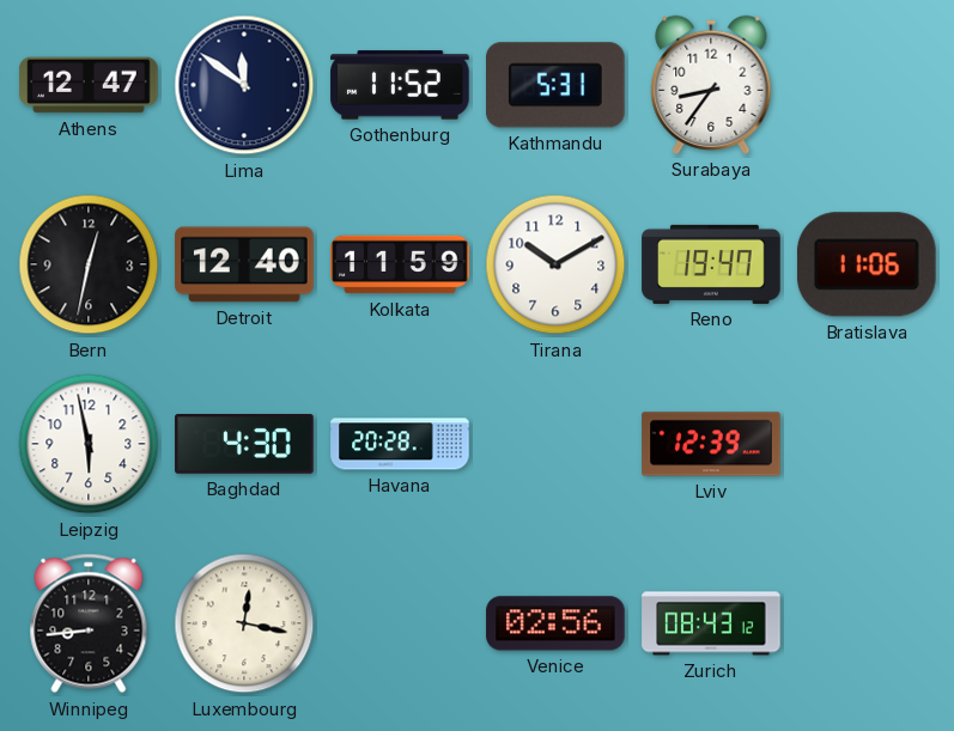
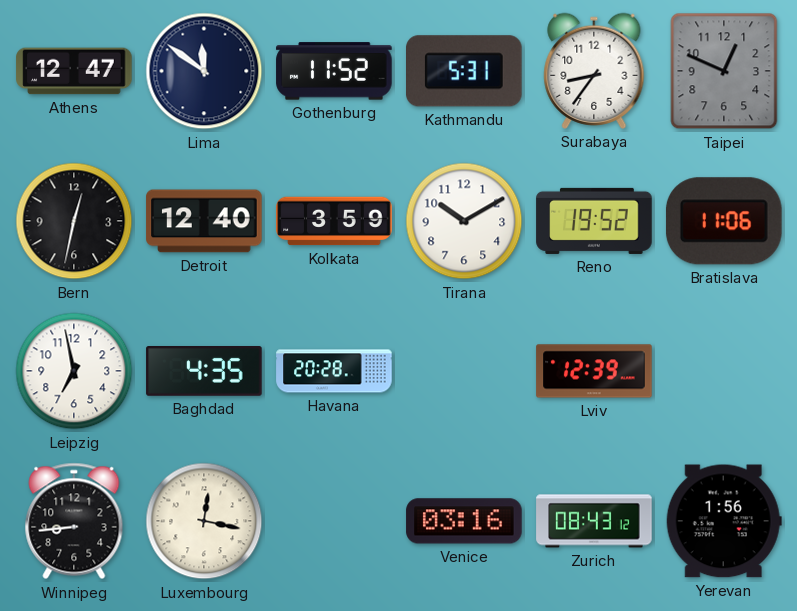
Taipei: none -> 12:49
Kolkata: 11:59 -> 3:59
Reno: 19:47 -> 19:52
Leipzig: 5:58 -> 6:58
Baghdad: 4:30 -> 4:35
Venice: 02:56 -> 03:16
Yerevan: none -> 1:56
